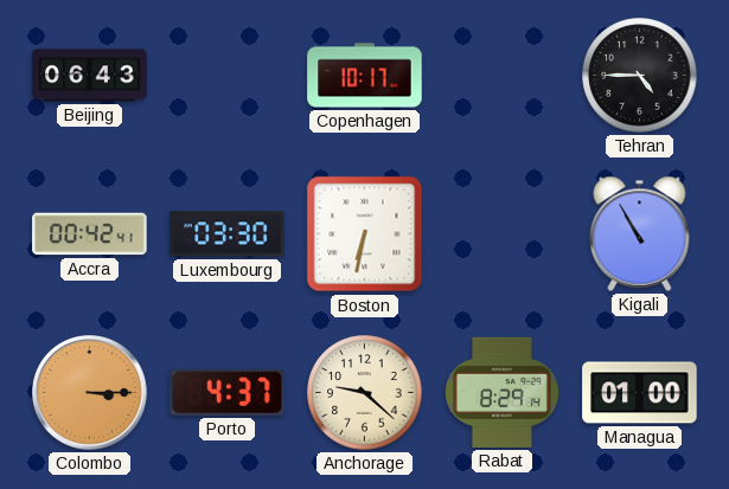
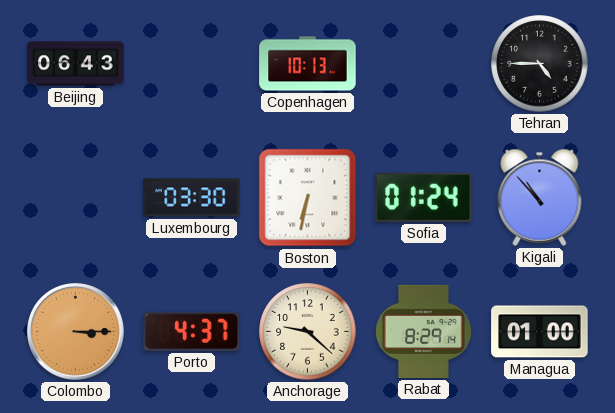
Copenhagen: 10:17 -> 10:13
Accra: 00:42 -> none
Sofia: none -> 01:24
Kigali: 10:55 -> 10:53
